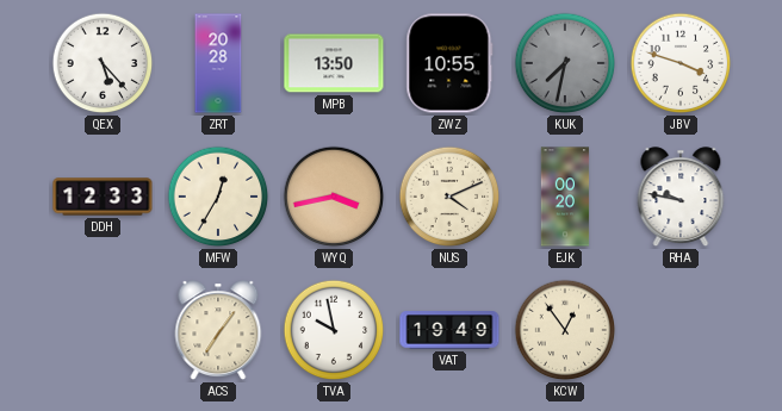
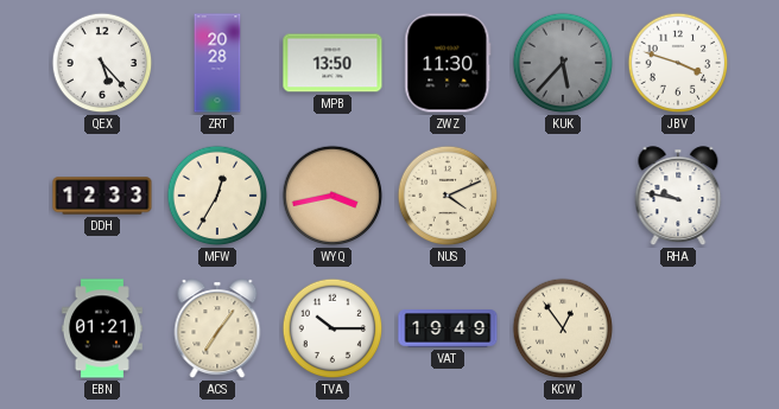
ZWZ: 10:55 -> 11:30
KUK: 7:32 -> 5:37
EJK: 00:20 -> none
EBN: none -> 01:21
TVA: 9:58 -> 10:15
